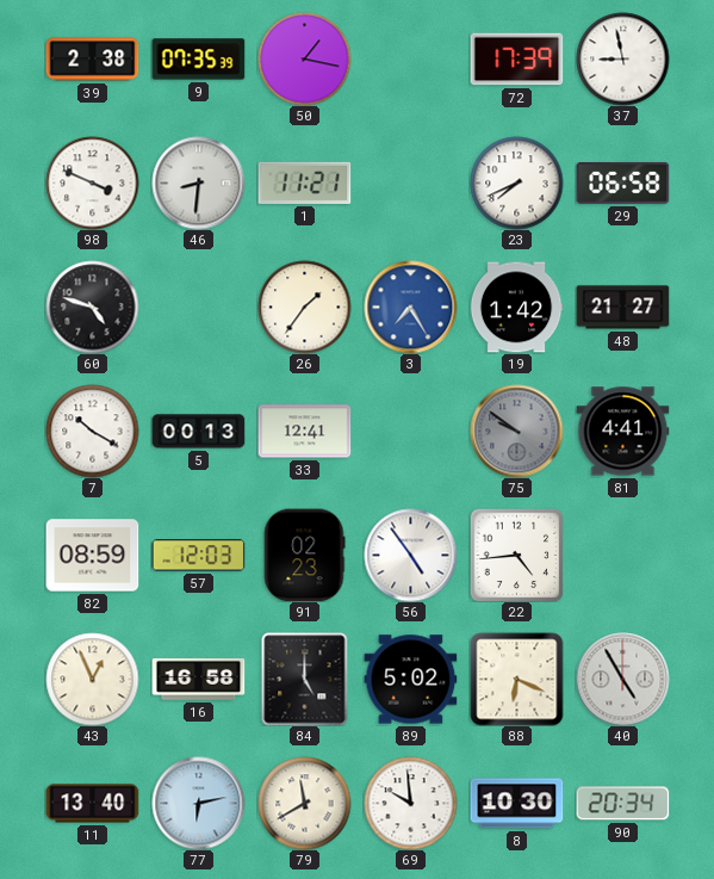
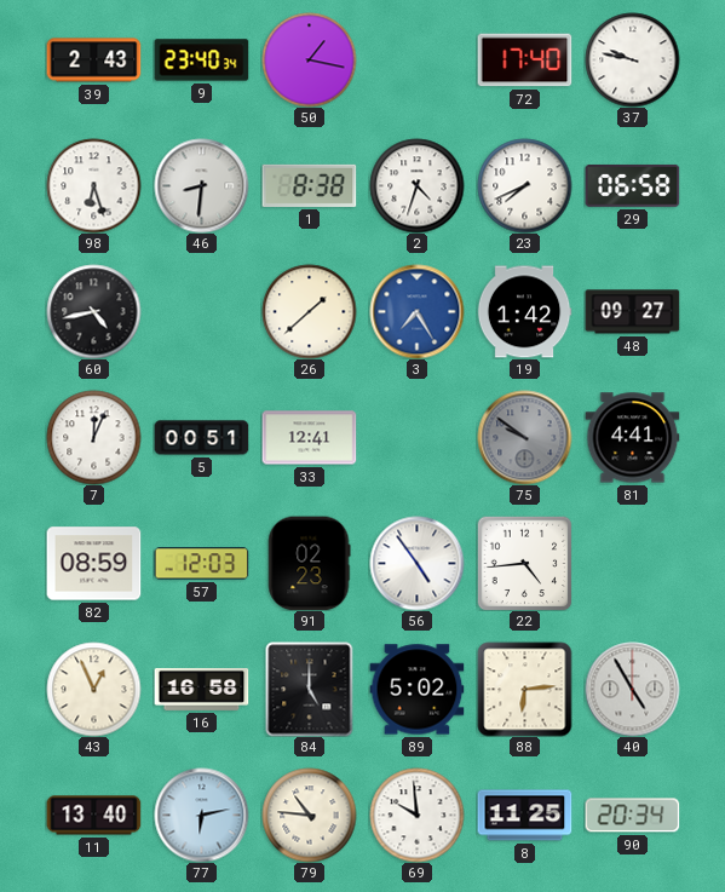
39: 2:38 -> 2:43
9: 07:35 -> 23:40
72: 17:39 -> 17:40
37: 8:58 -> 9:47
98: 3:49 -> 6:27
1: 11:21 -> 8:38
2: none -> 4:33
60: 4:48 -> 4:43
26: 1:36 -> 1:38
48: 21:27 -> 09:27
7: 10:20 -> 12:04
5: 00:13 -> 00:51
88: 6:19 -> 6:14
79: 11:40 -> 10:46
8: 10:30 -> 11:25
